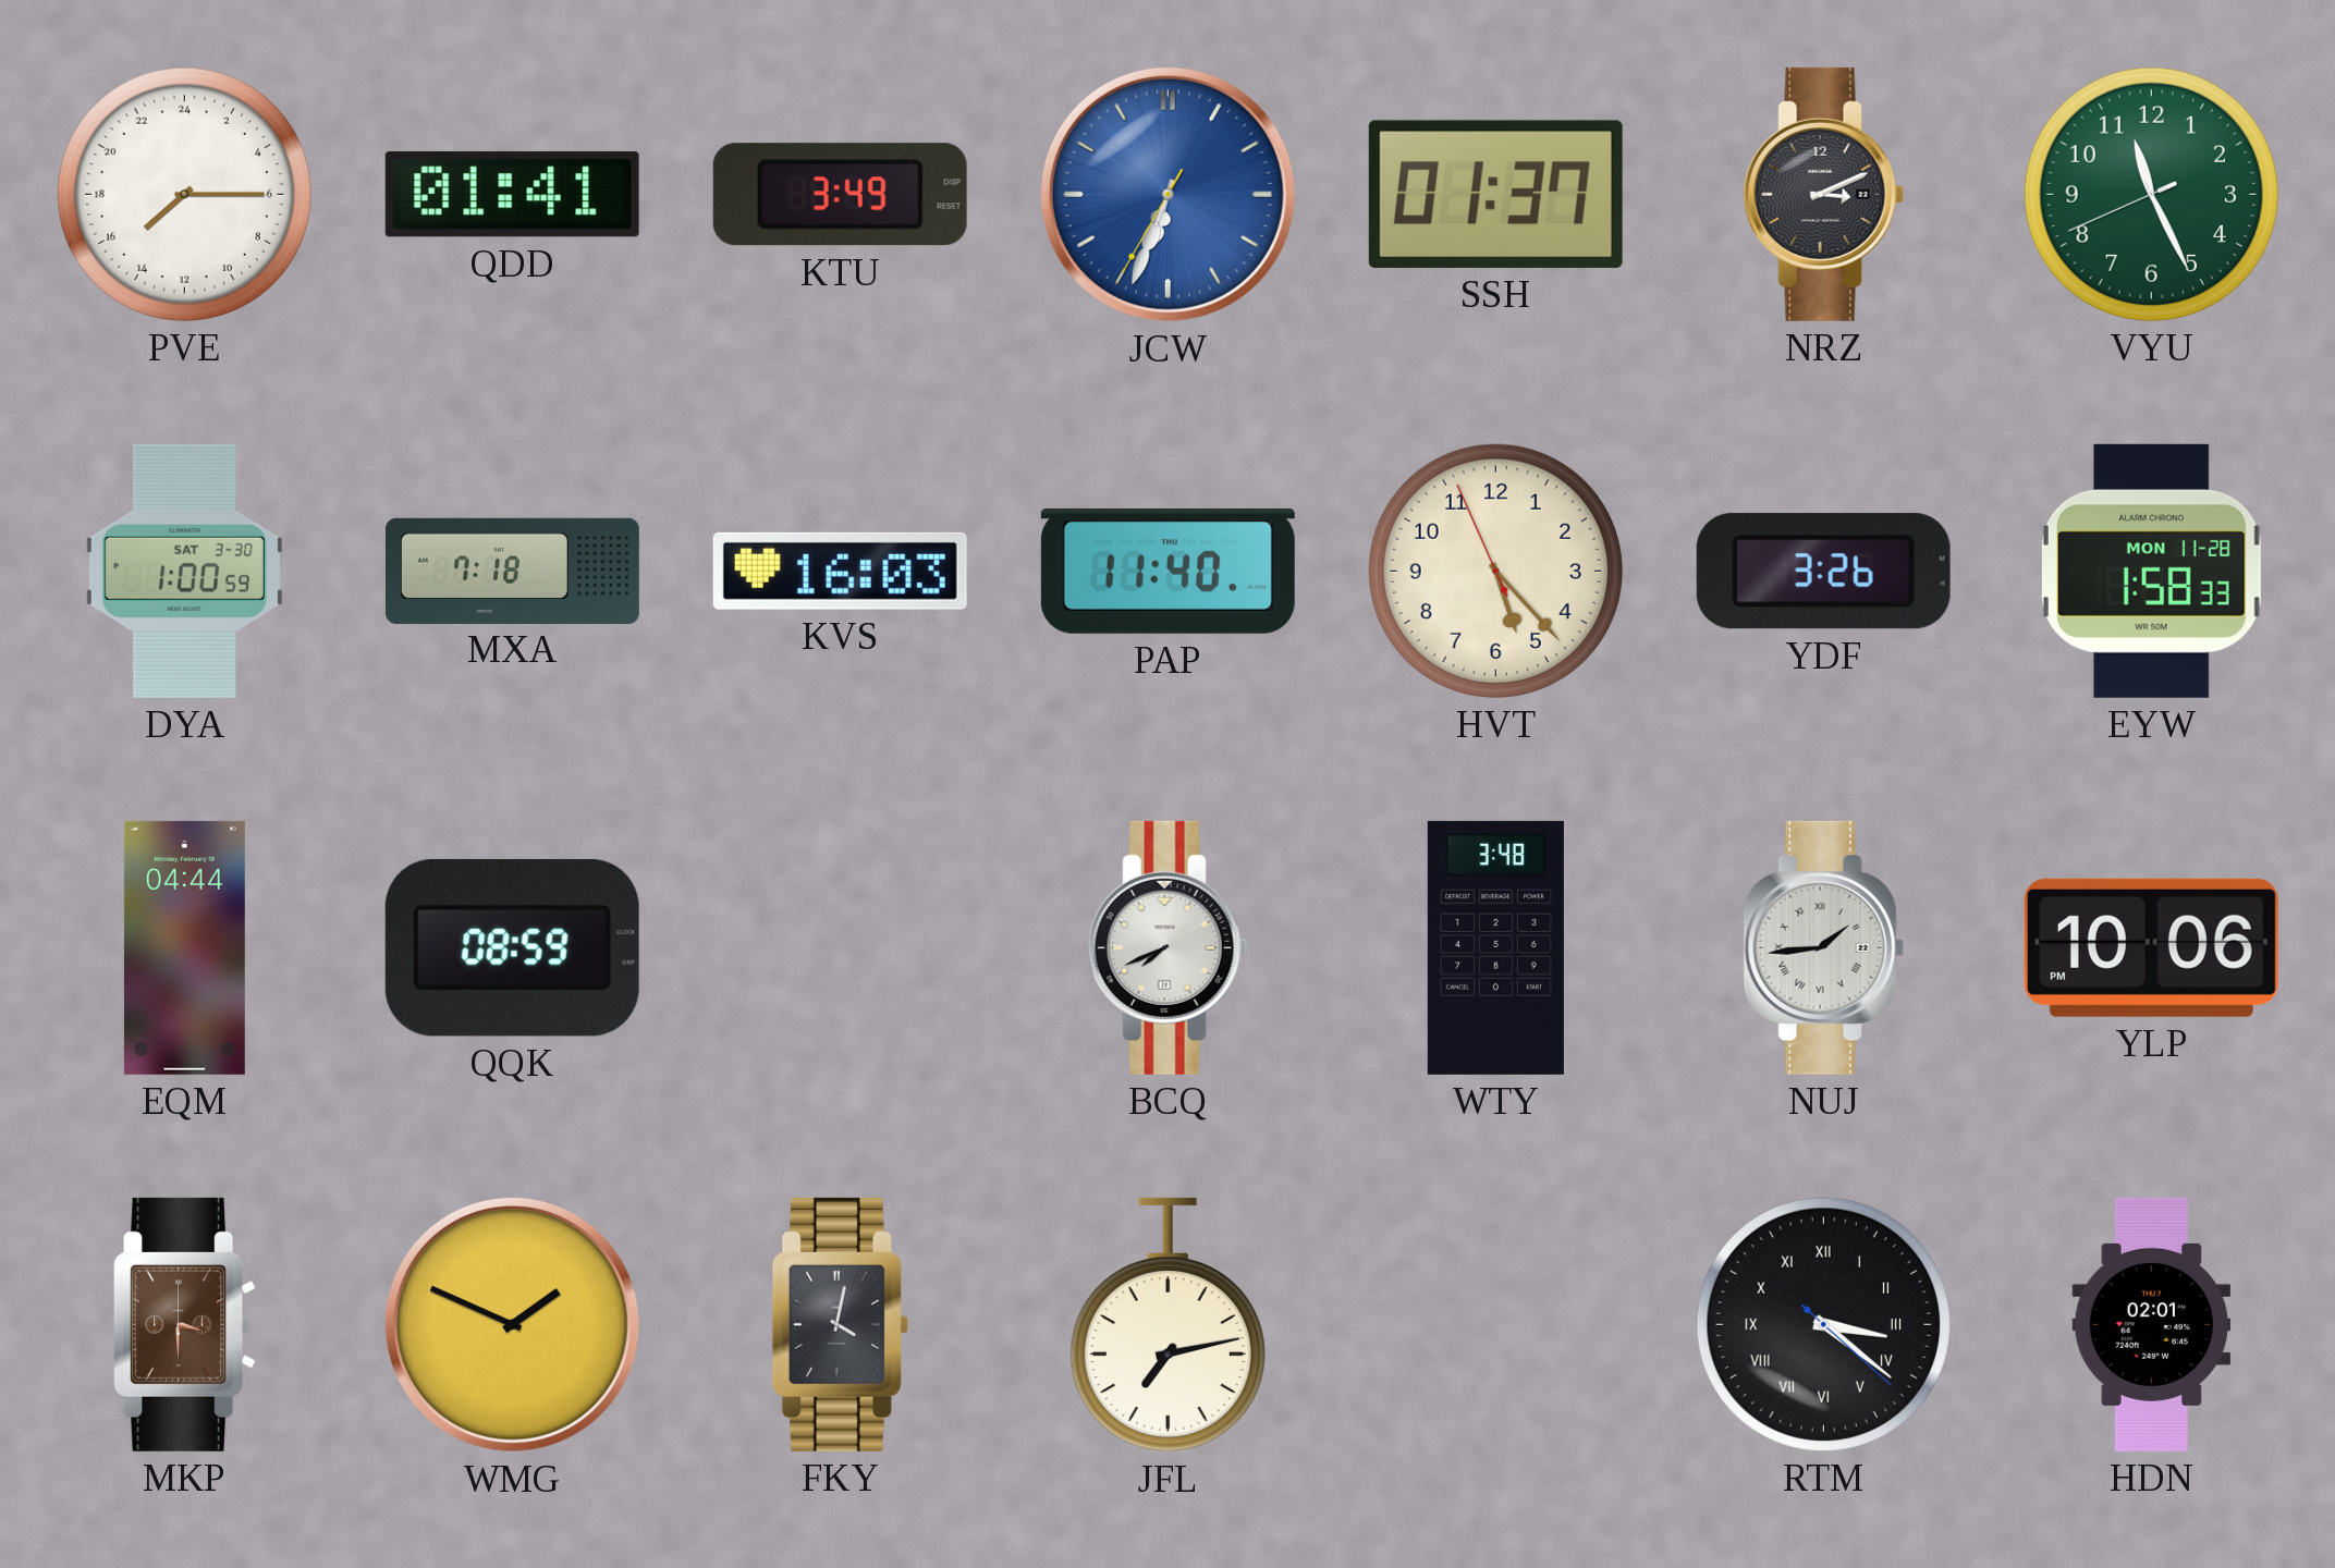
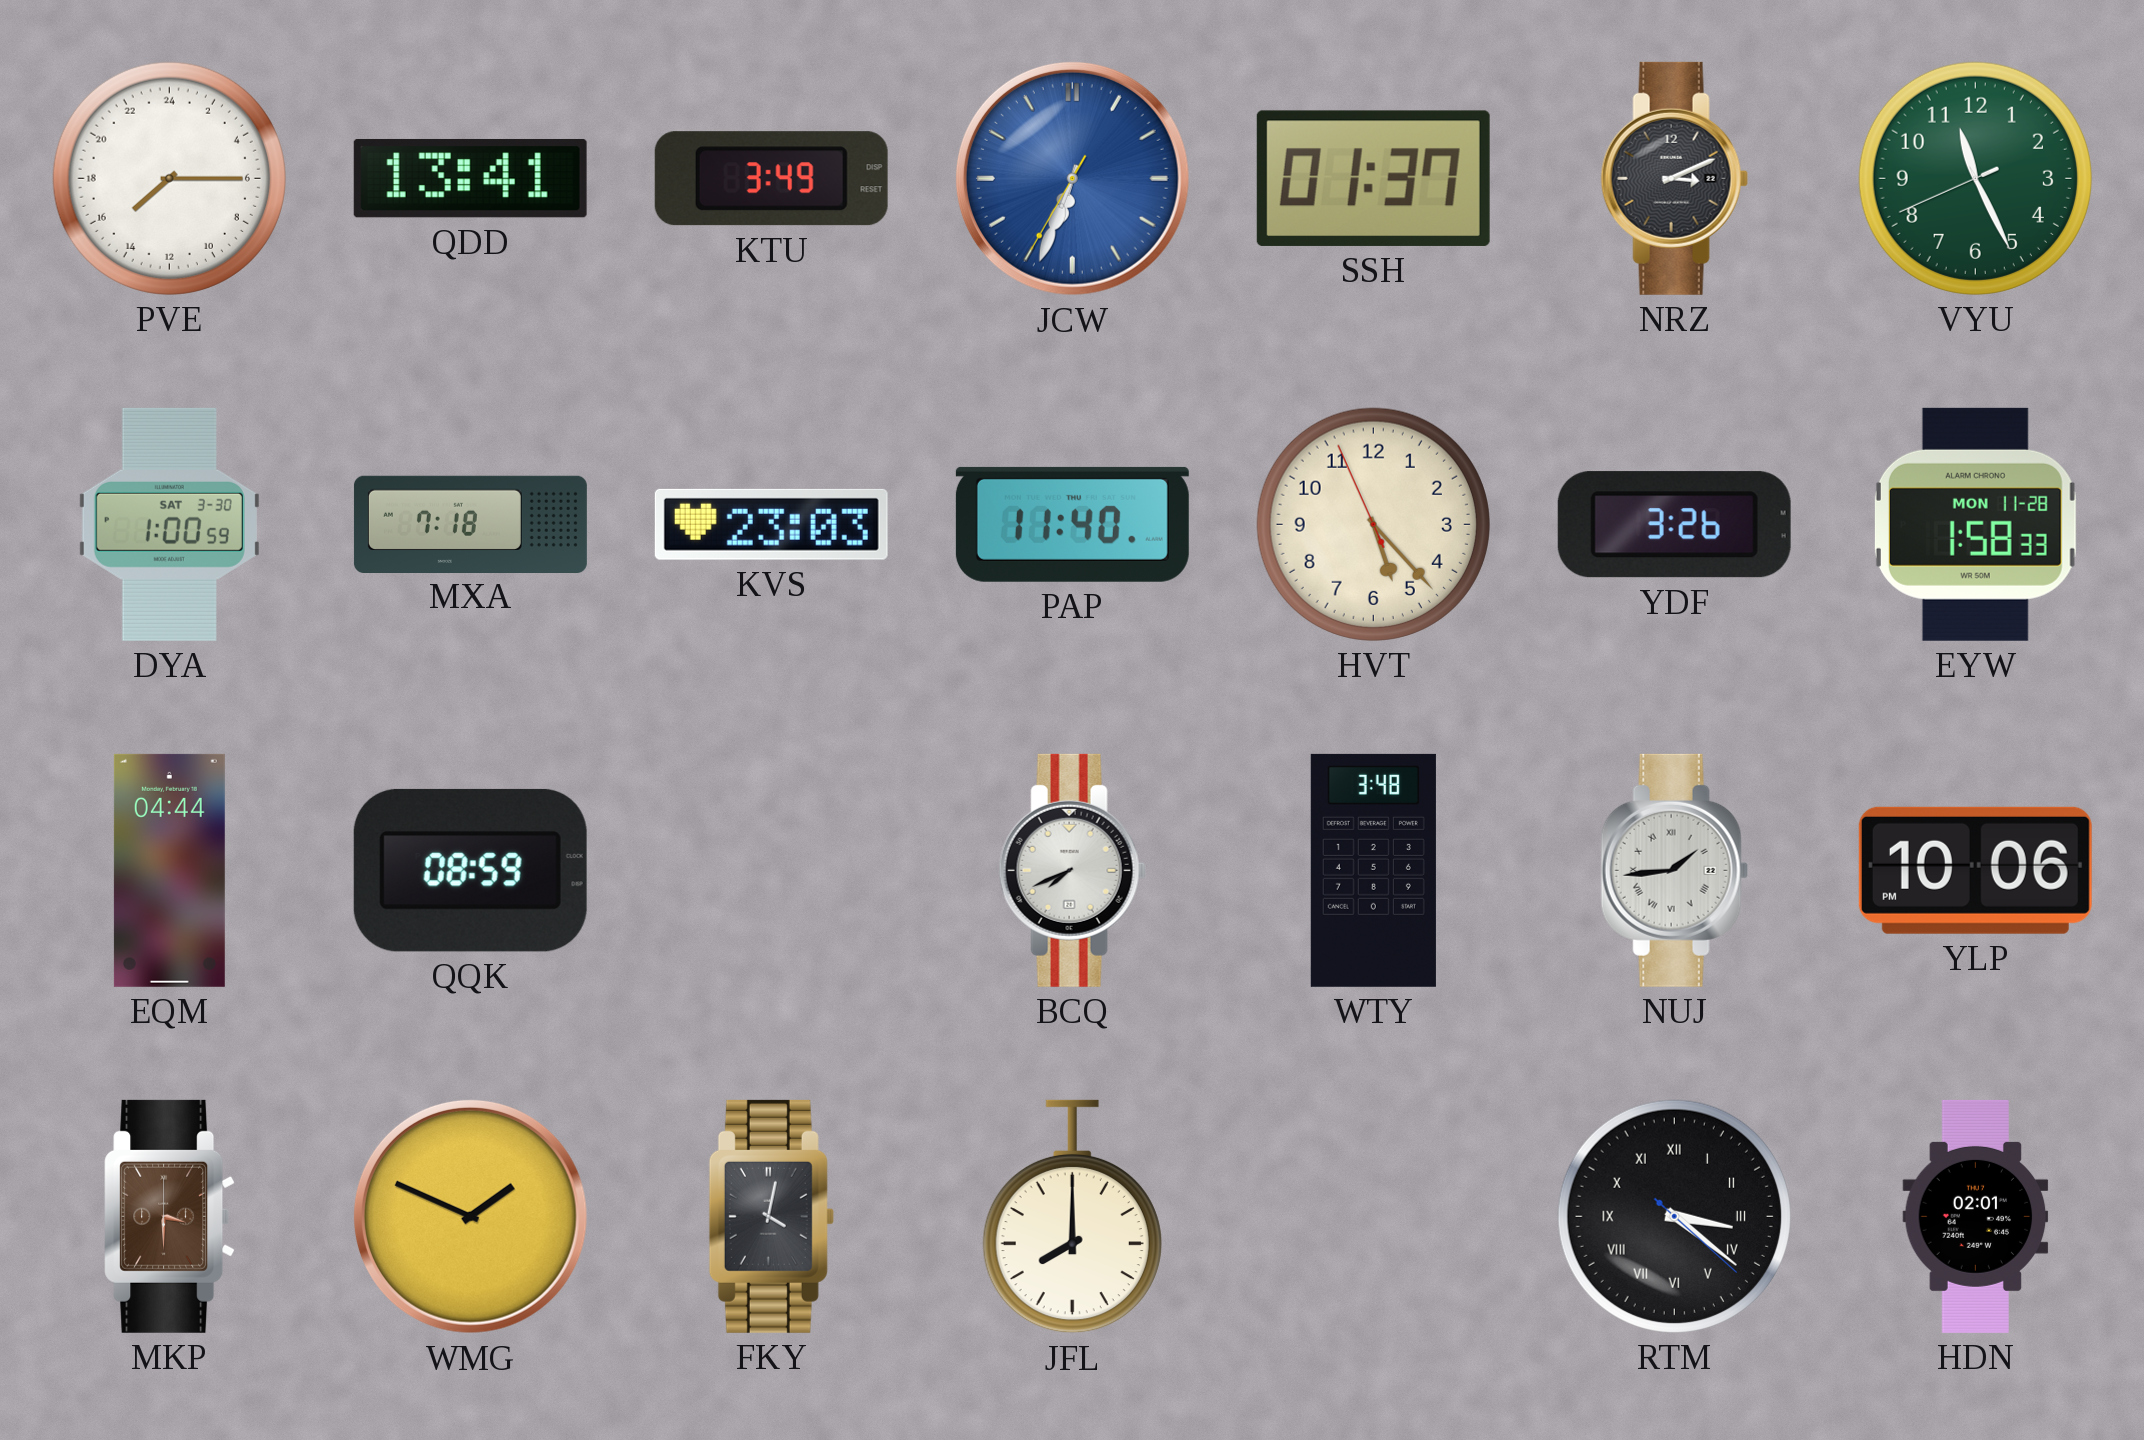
QDD: 01:41 -> 13:41
KVS: 16:03 -> 23:03
JFL: 7:13 -> 8:00
